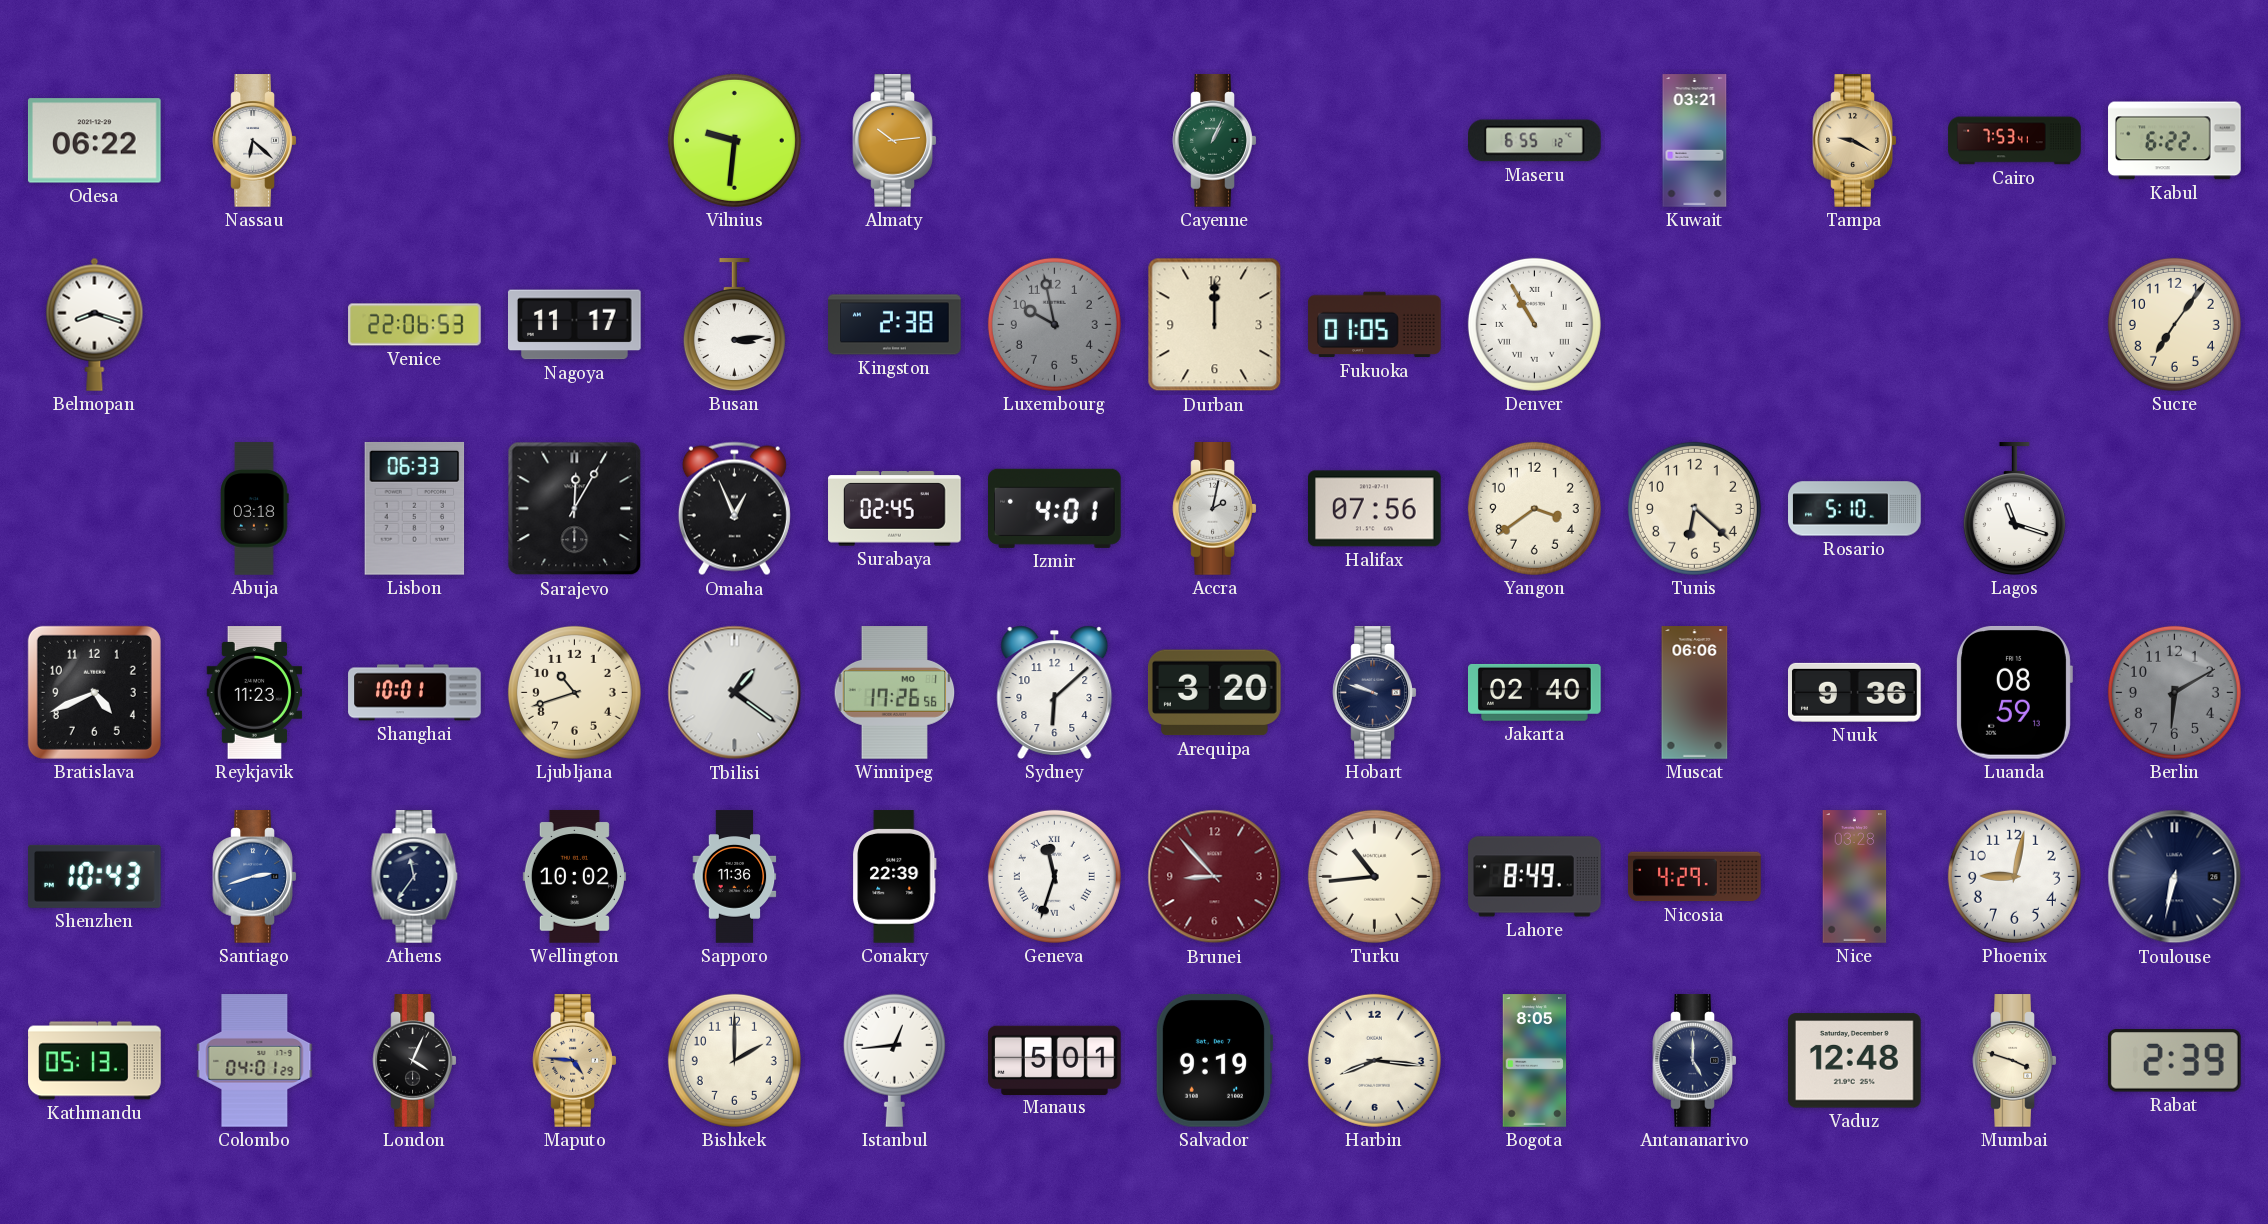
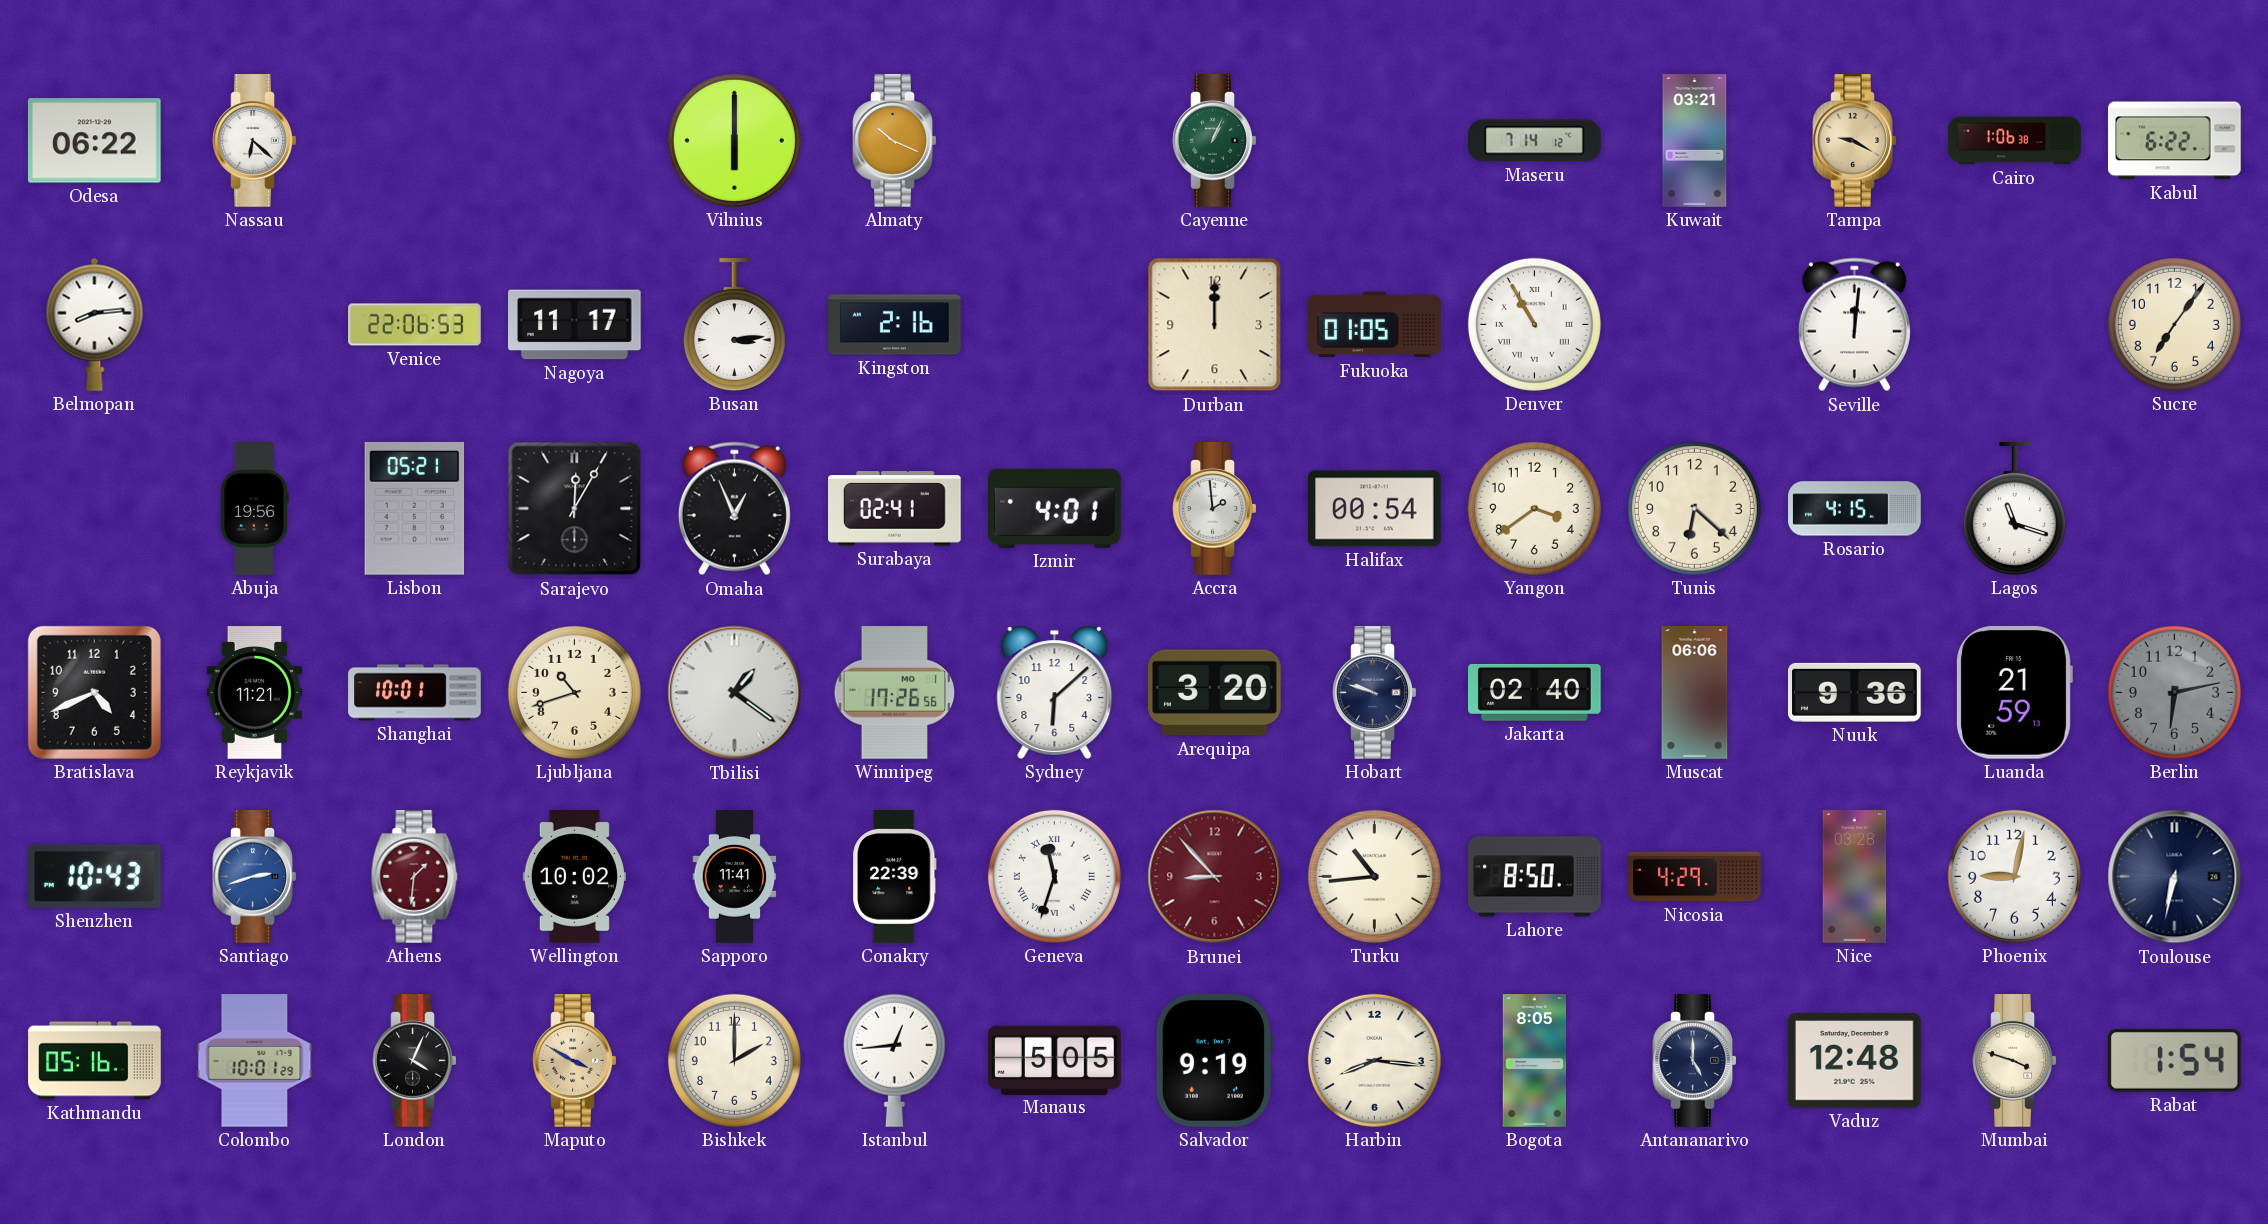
Vilnius: 9:31 -> 6:00
Almaty: 10:14 -> 10:19
Maseru: 6:55 -> 7:14
Cairo: 7:53 -> 1:06
Belmopan: 8:18 -> 8:14
Kingston: 2:38 -> 2:16
Luxembourg: 9:58 -> none
Seville: none -> 12:01
Abuja: 03:18 -> 19:56
Lisbon: 06:33 -> 05:21
Surabaya: 02:45 -> 02:41
Accra: 2:02 -> 1:59
Halifax: 07:56 -> 00:54
Rosario: 5:10 -> 4:15
Reykjavik: 11:23 -> 11:21
Luanda: 08:59 -> 21:59
Berlin: 6:10 -> 6:13
Athens: 11:36 -> 1:31
Athens dial: navy -> burgundy
Sapporo: 11:36 -> 11:41
Lahore: 8:49 -> 8:50
Kathmandu: 05:13 -> 05:16
Colombo: 04:01 -> 10:01
Maputo: 4:46 -> 3:50
Manaus: 5:01 -> 5:05
Rabat: 2:39 -> 1:54
